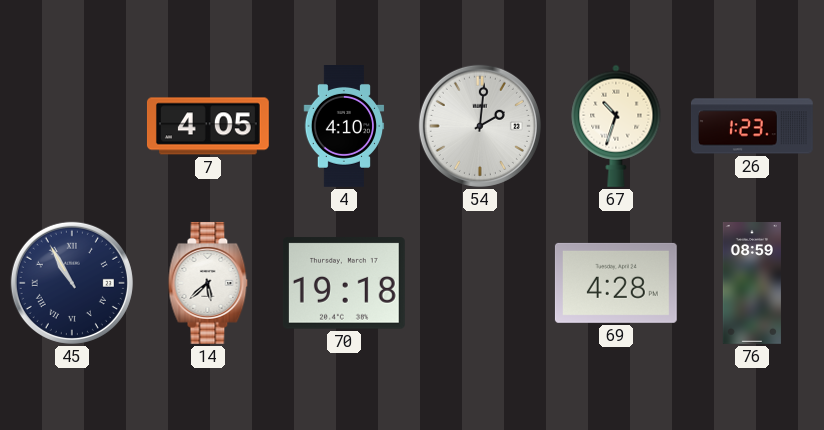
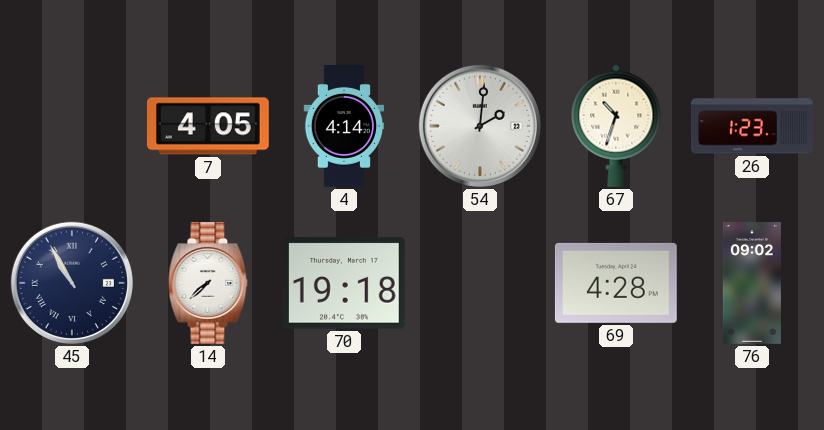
4: 4:10 -> 4:14
14: 5:38 -> 7:38
76: 08:59 -> 09:02
